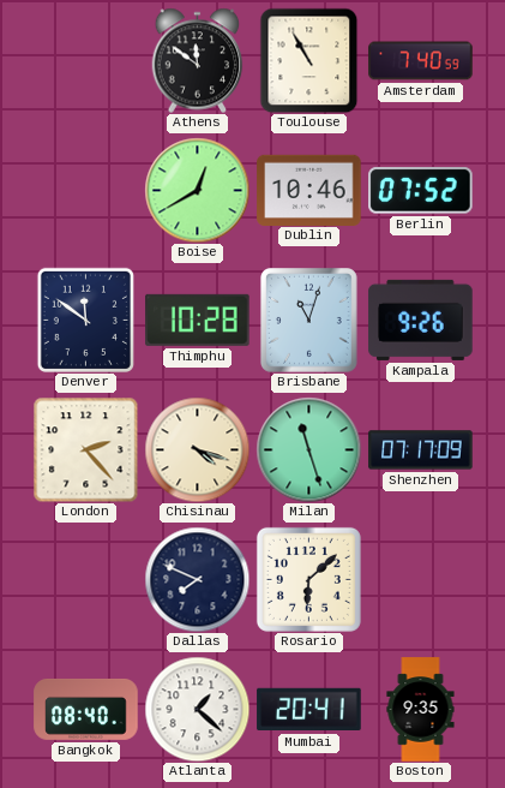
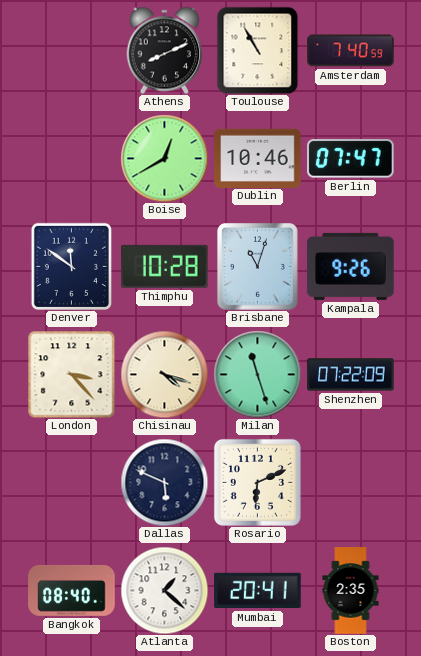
Athens: 11:51 -> 8:11
Berlin: 07:52 -> 07:47
London: 2:23 -> 3:23
Shenzhen: 07:17 -> 07:22
Dallas: 7:49 -> 5:49
Rosario: 6:08 -> 6:11
Boston: 9:35 -> 2:35
